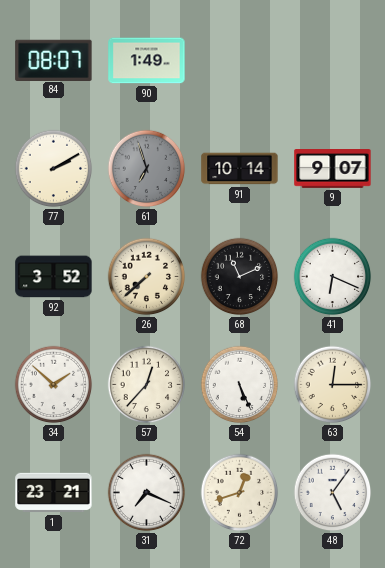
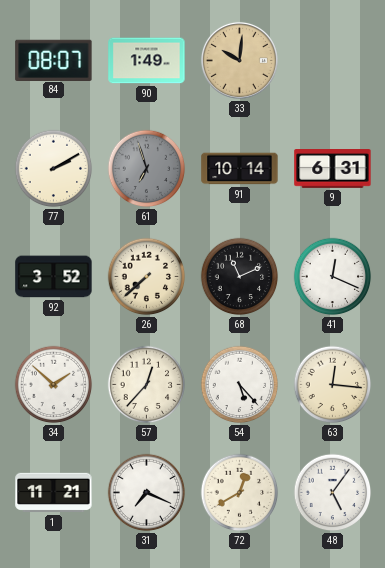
33: none -> 10:01
9: 9:07 -> 6:31
41: 6:19 -> 12:19
54: 5:26 -> 5:23
63: 12:15 -> 12:16
1: 23:21 -> 11:21
72: 12:42 -> 12:40
